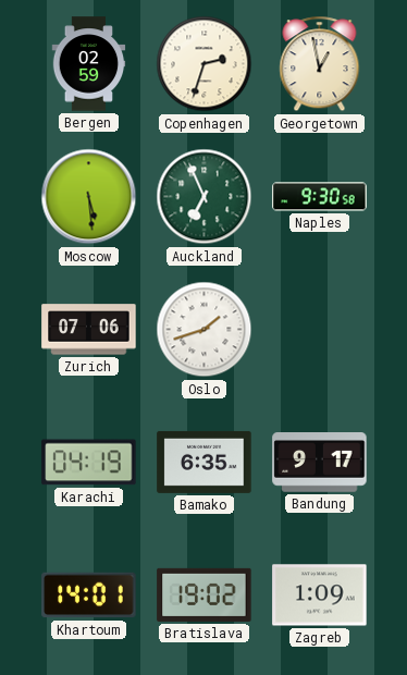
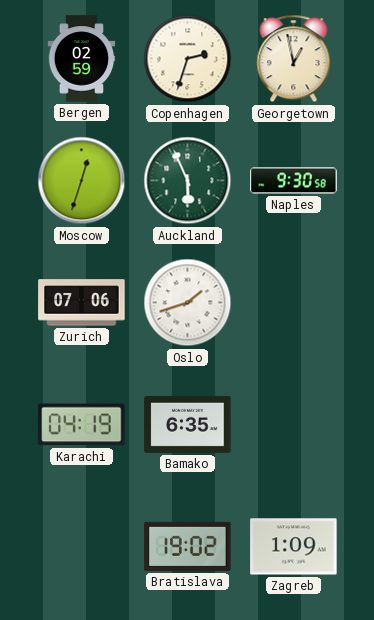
Moscow: 5:29 -> 12:33
Auckland: 6:56 -> 5:56
Bandung: 9:17 -> none
Khartoum: 14:01 -> none
